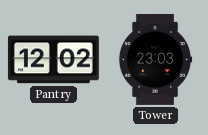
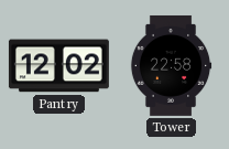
Tower: 23:03 -> 22:58
